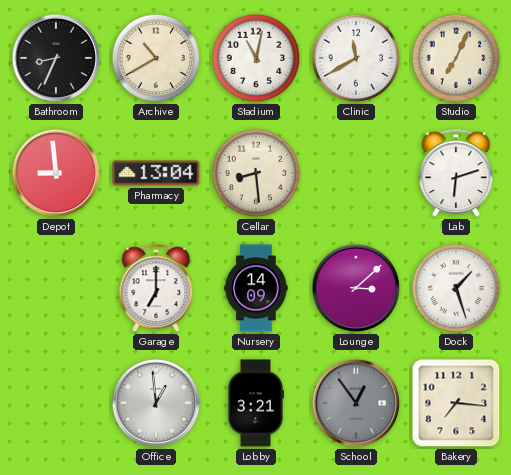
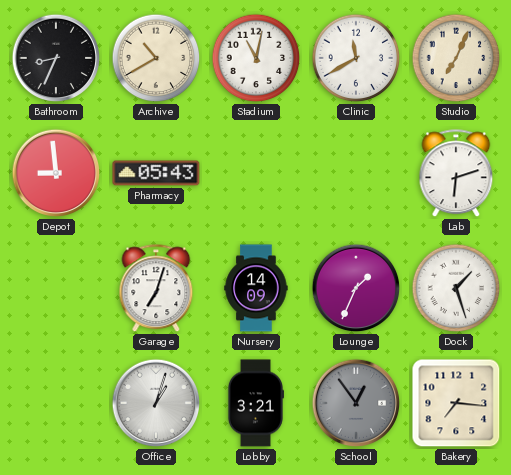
Pharmacy: 13:04 -> 05:43
Cellar: 8:29 -> none
Garage: 7:00 -> 7:03
Lounge: 3:08 -> 1:34
Office: 12:59 -> 1:03
